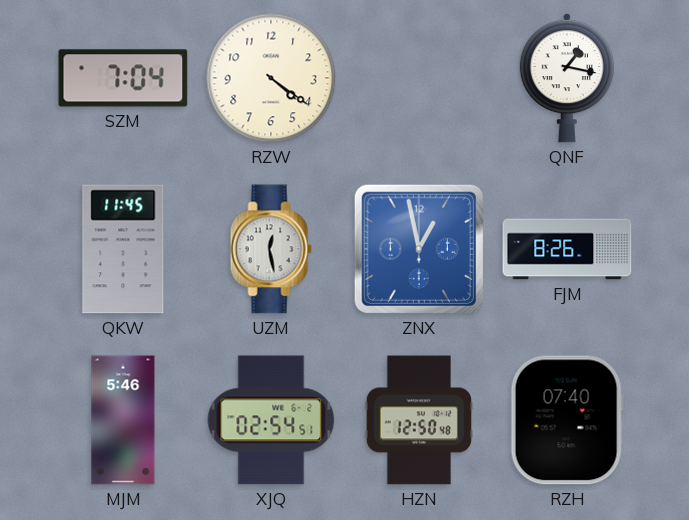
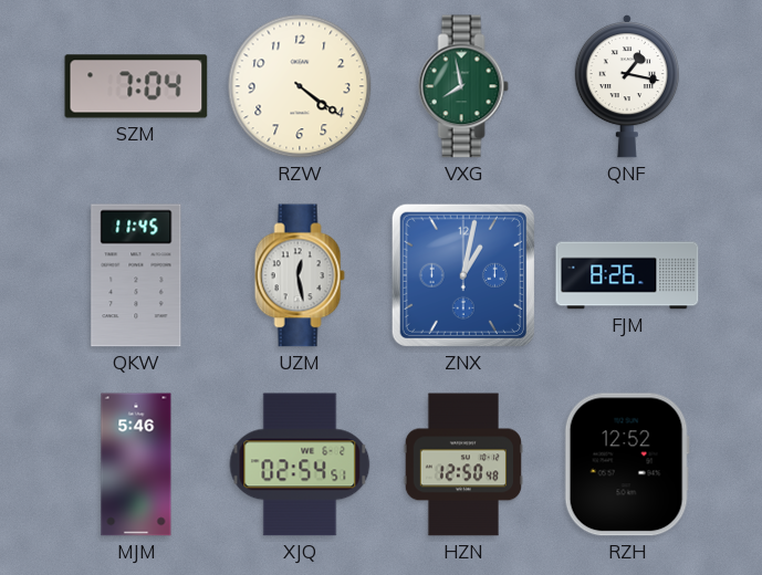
VXG: none -> 7:58
ZNX: 12:58 -> 1:02
RZH: 07:40 -> 12:52
